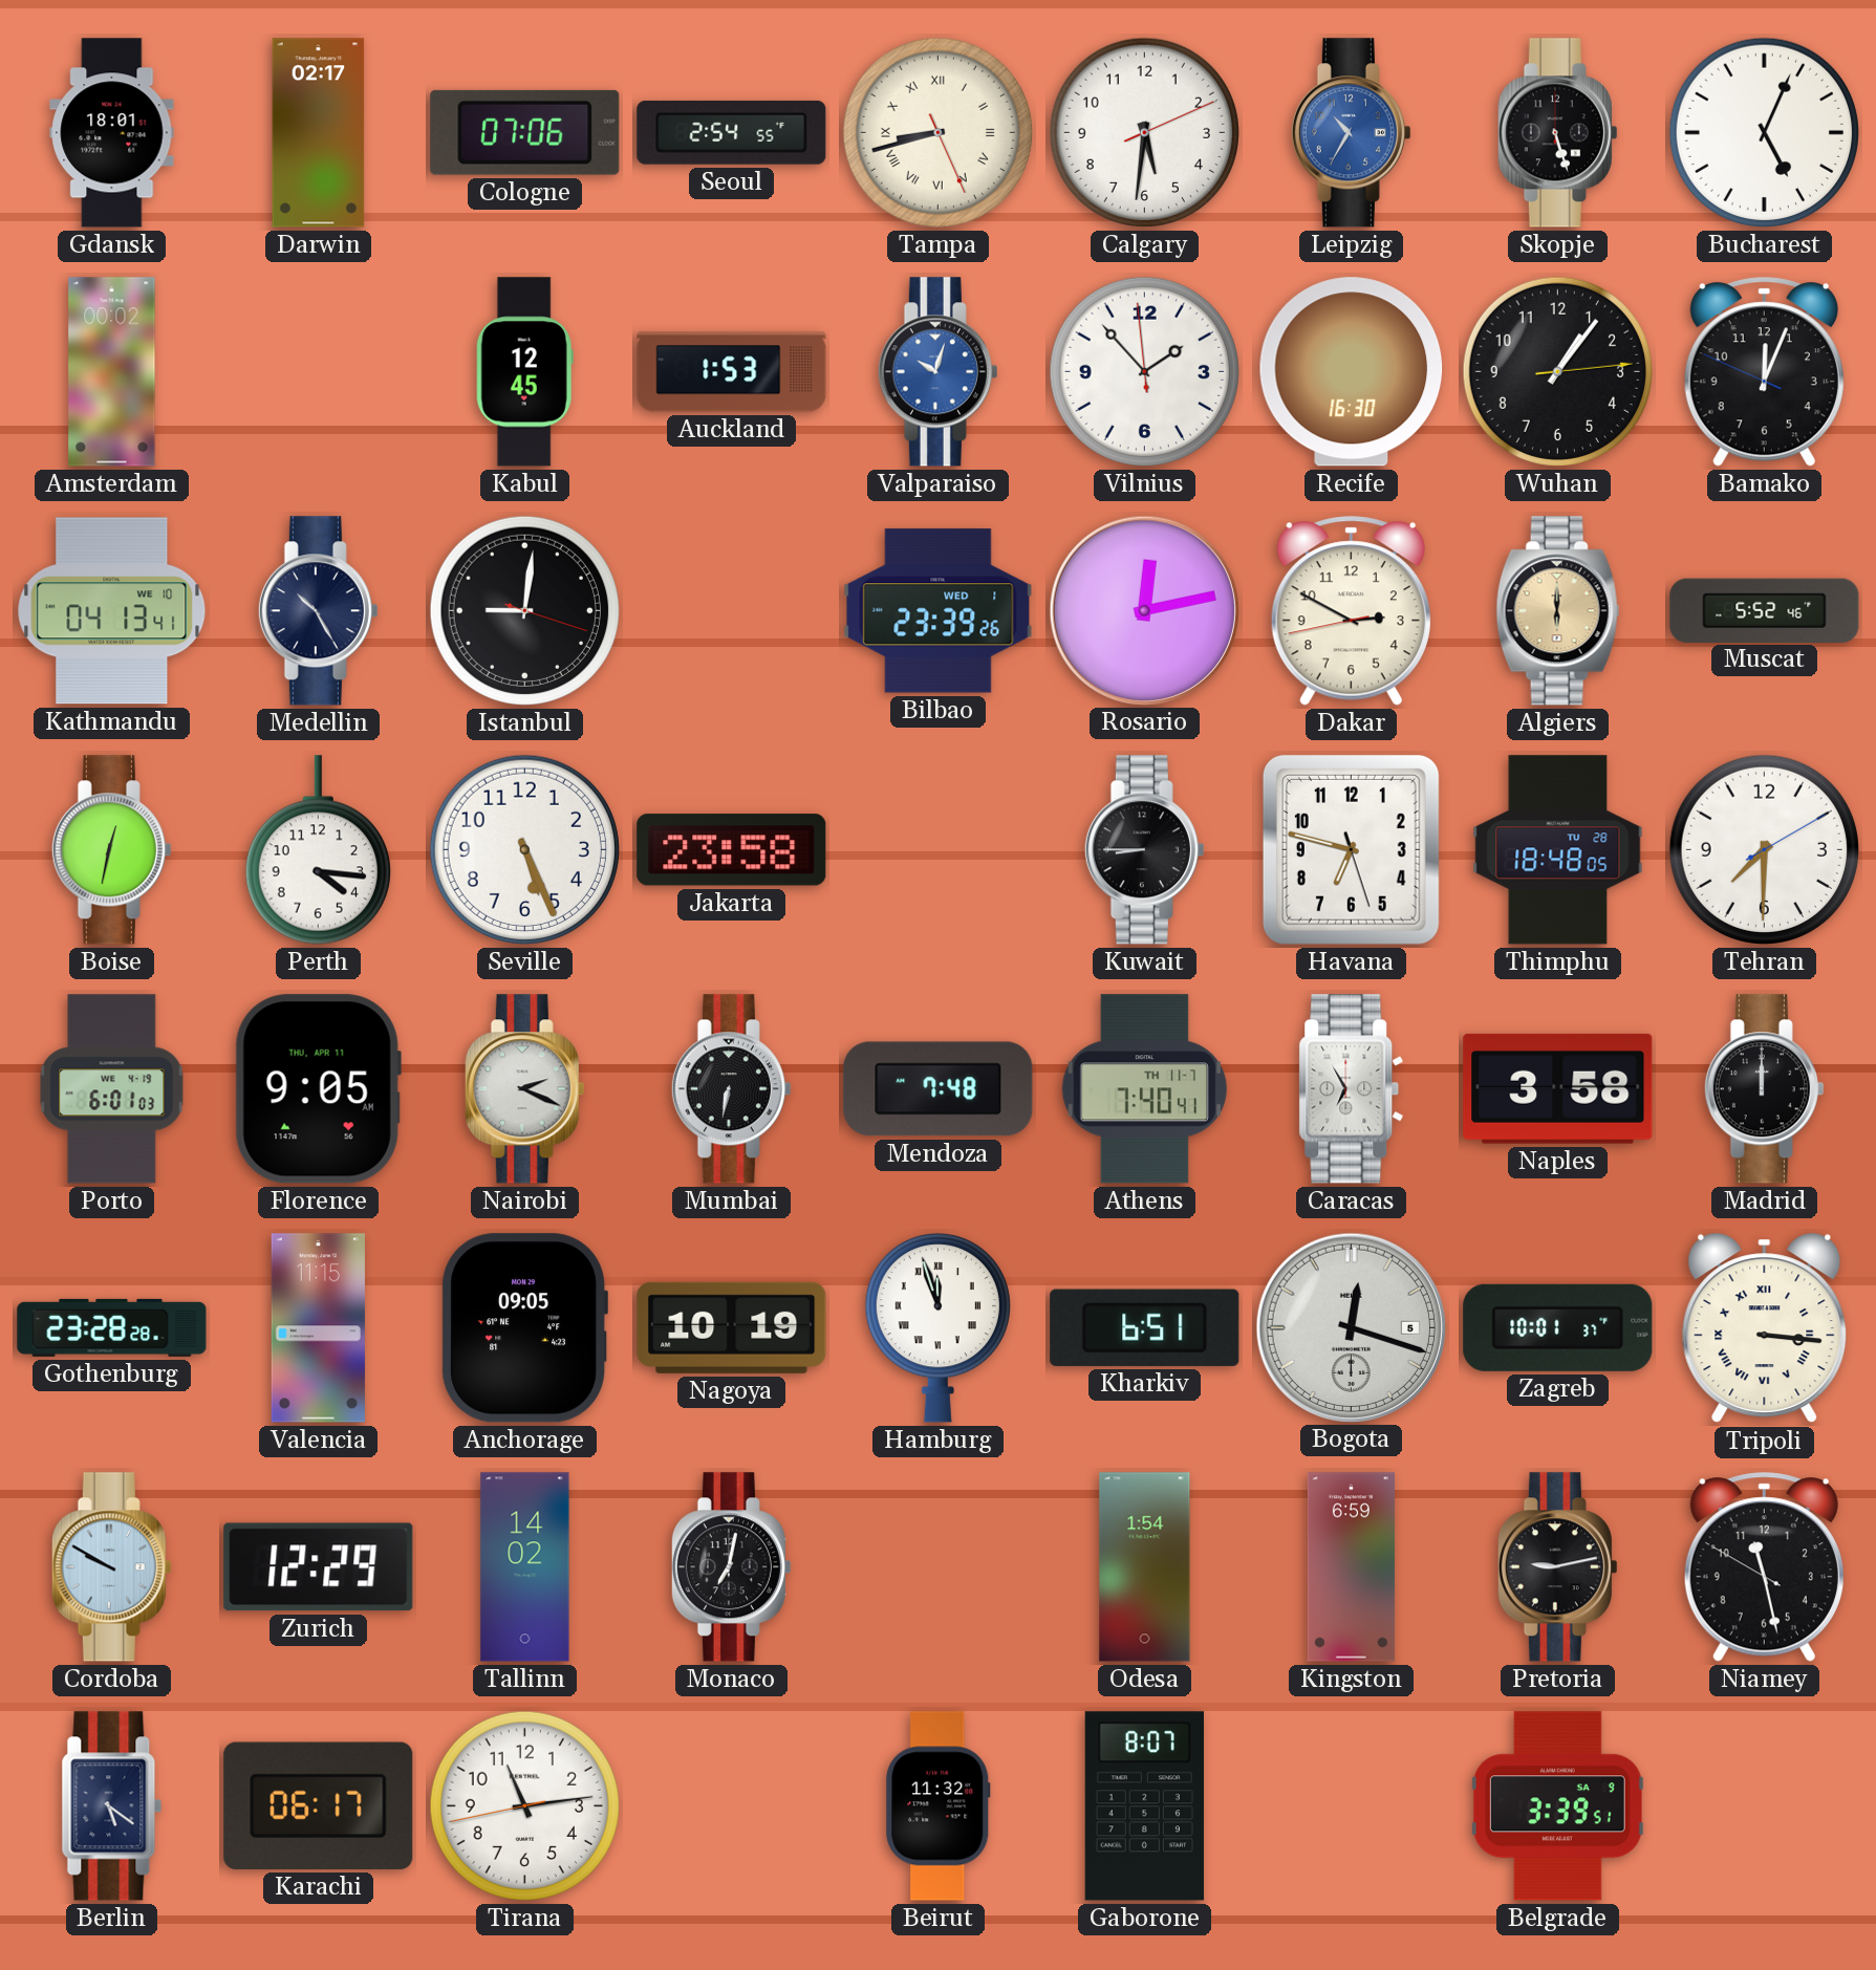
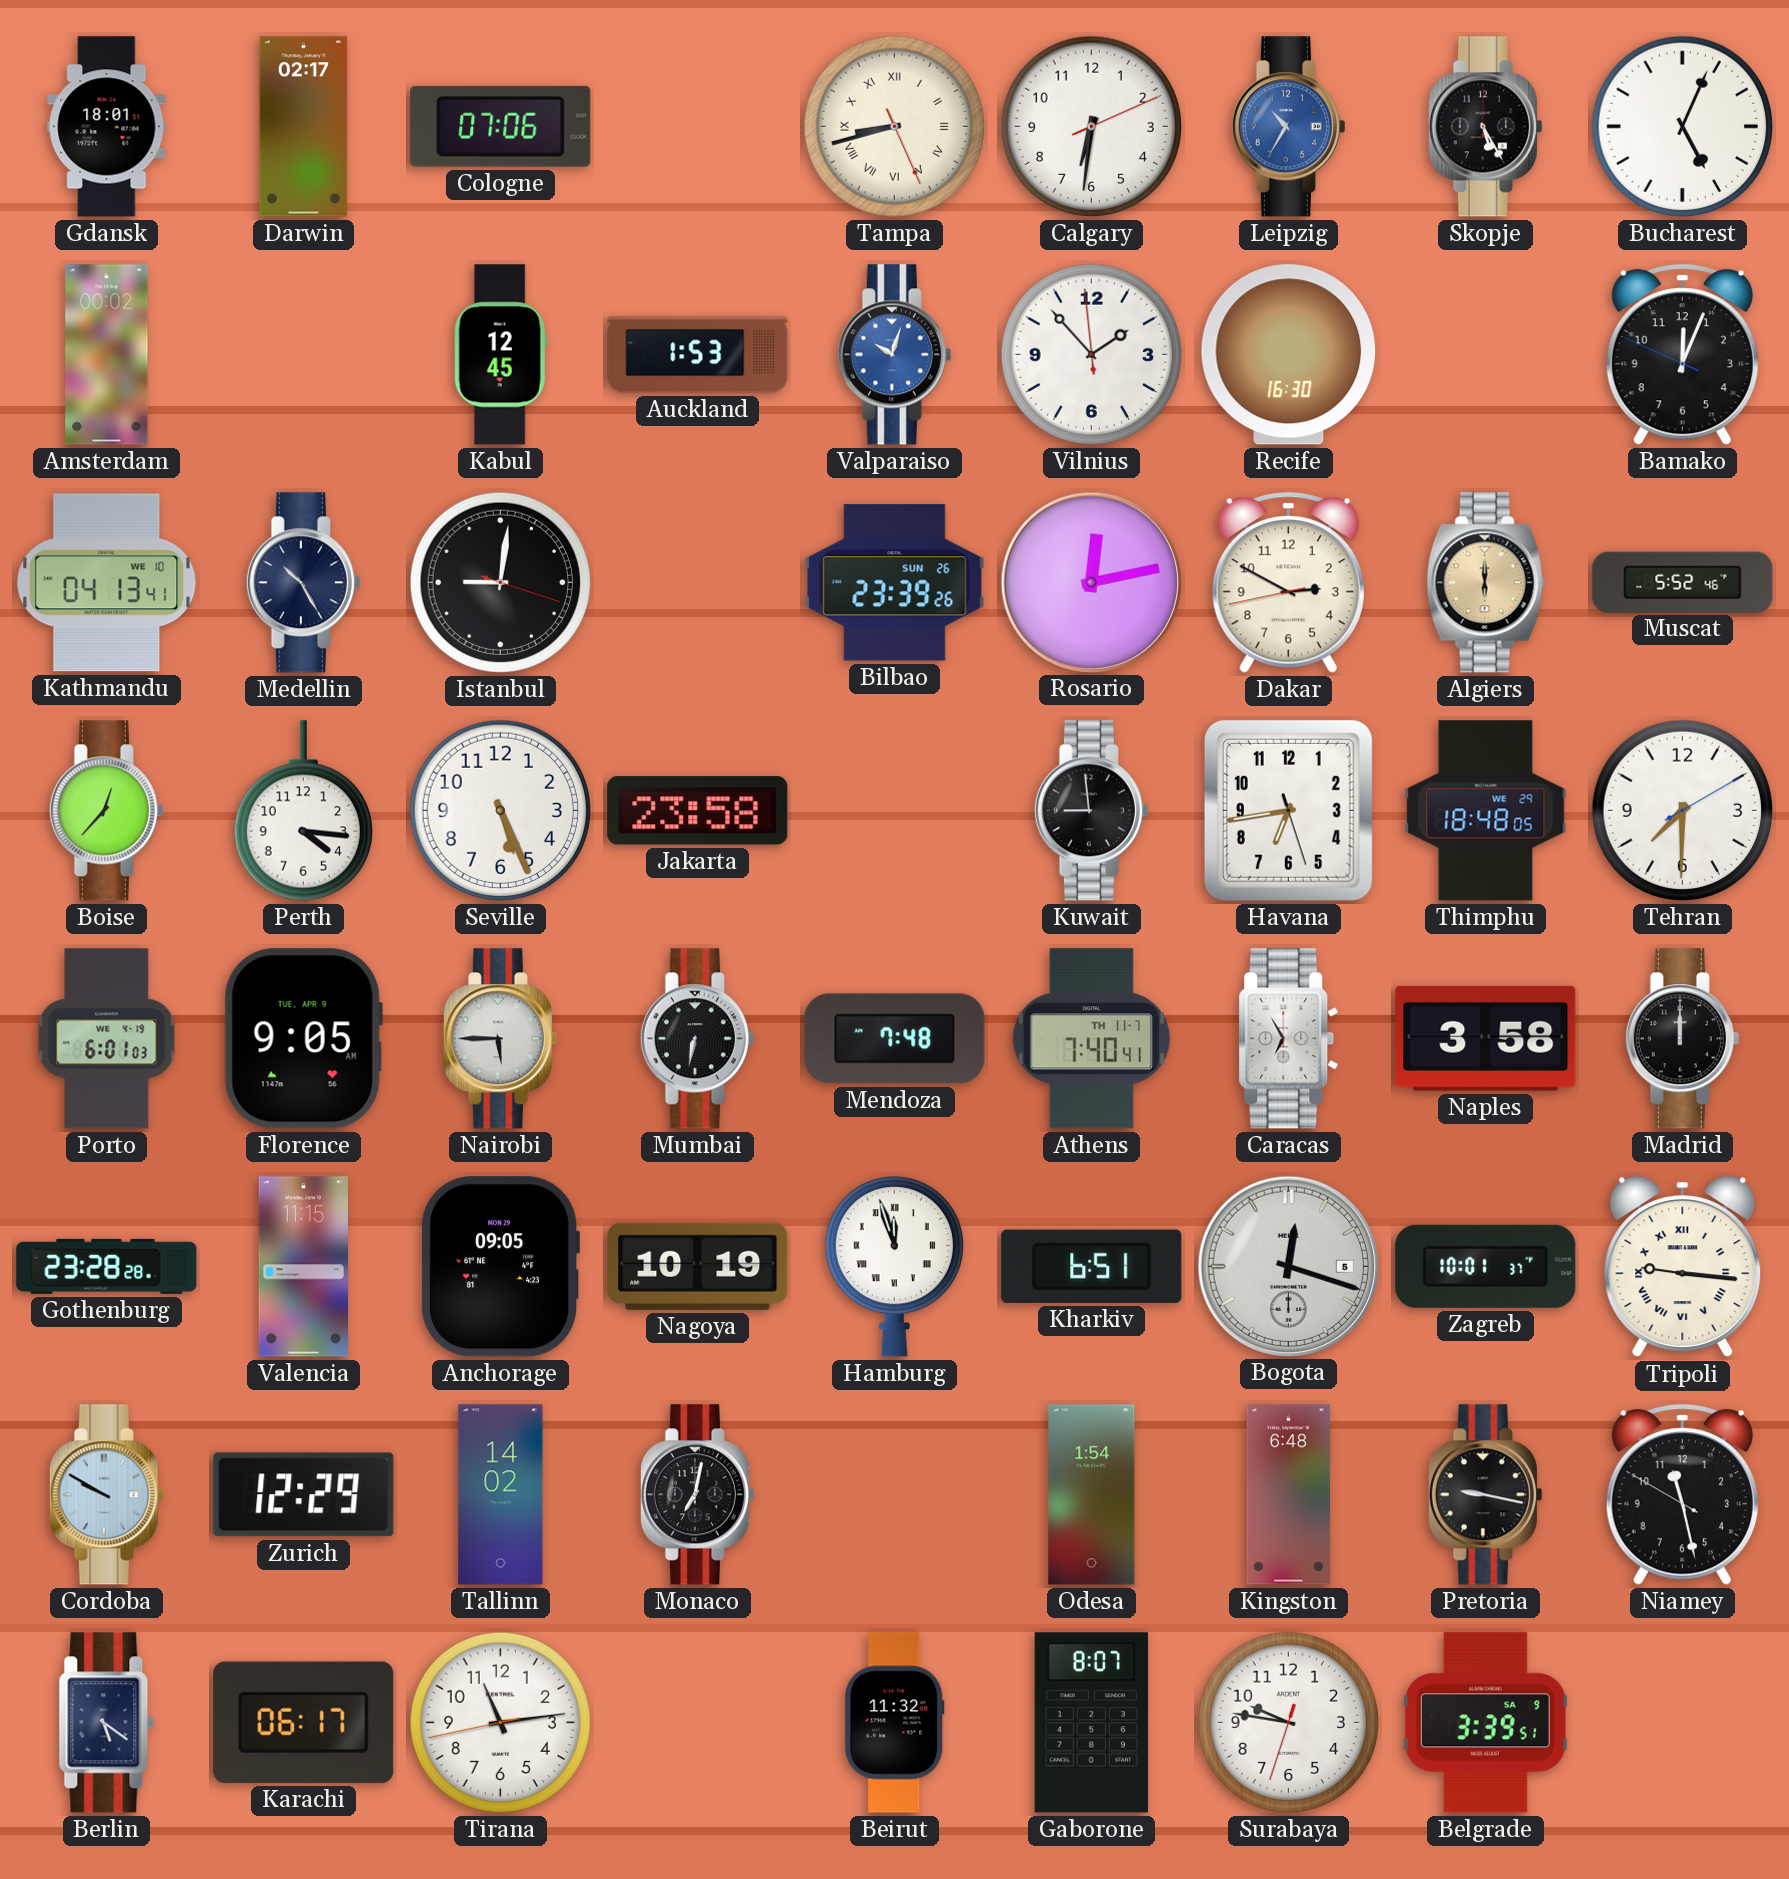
Seoul: 2:54 -> none
Calgary: 5:31 -> 6:31
Skopje: 5:27 -> 5:25
Wuhan: 1:06 -> none
Bilbao date: WED 1 -> SUN 26
Boise: 12:32 -> 12:37
Kuwait: 8:45 -> 8:59
Havana: 6:47 -> 6:43
Thimphu date: TU 28 -> WE 29
Florence date: THU, APR 11 -> TUE, APR 9
Nairobi: 2:19 -> 5:45
Tripoli: 3:16 -> 9:16
Kingston: 6:59 -> 6:48
Pretoria: 9:13 -> 9:17
Surabaya: none -> 9:46
